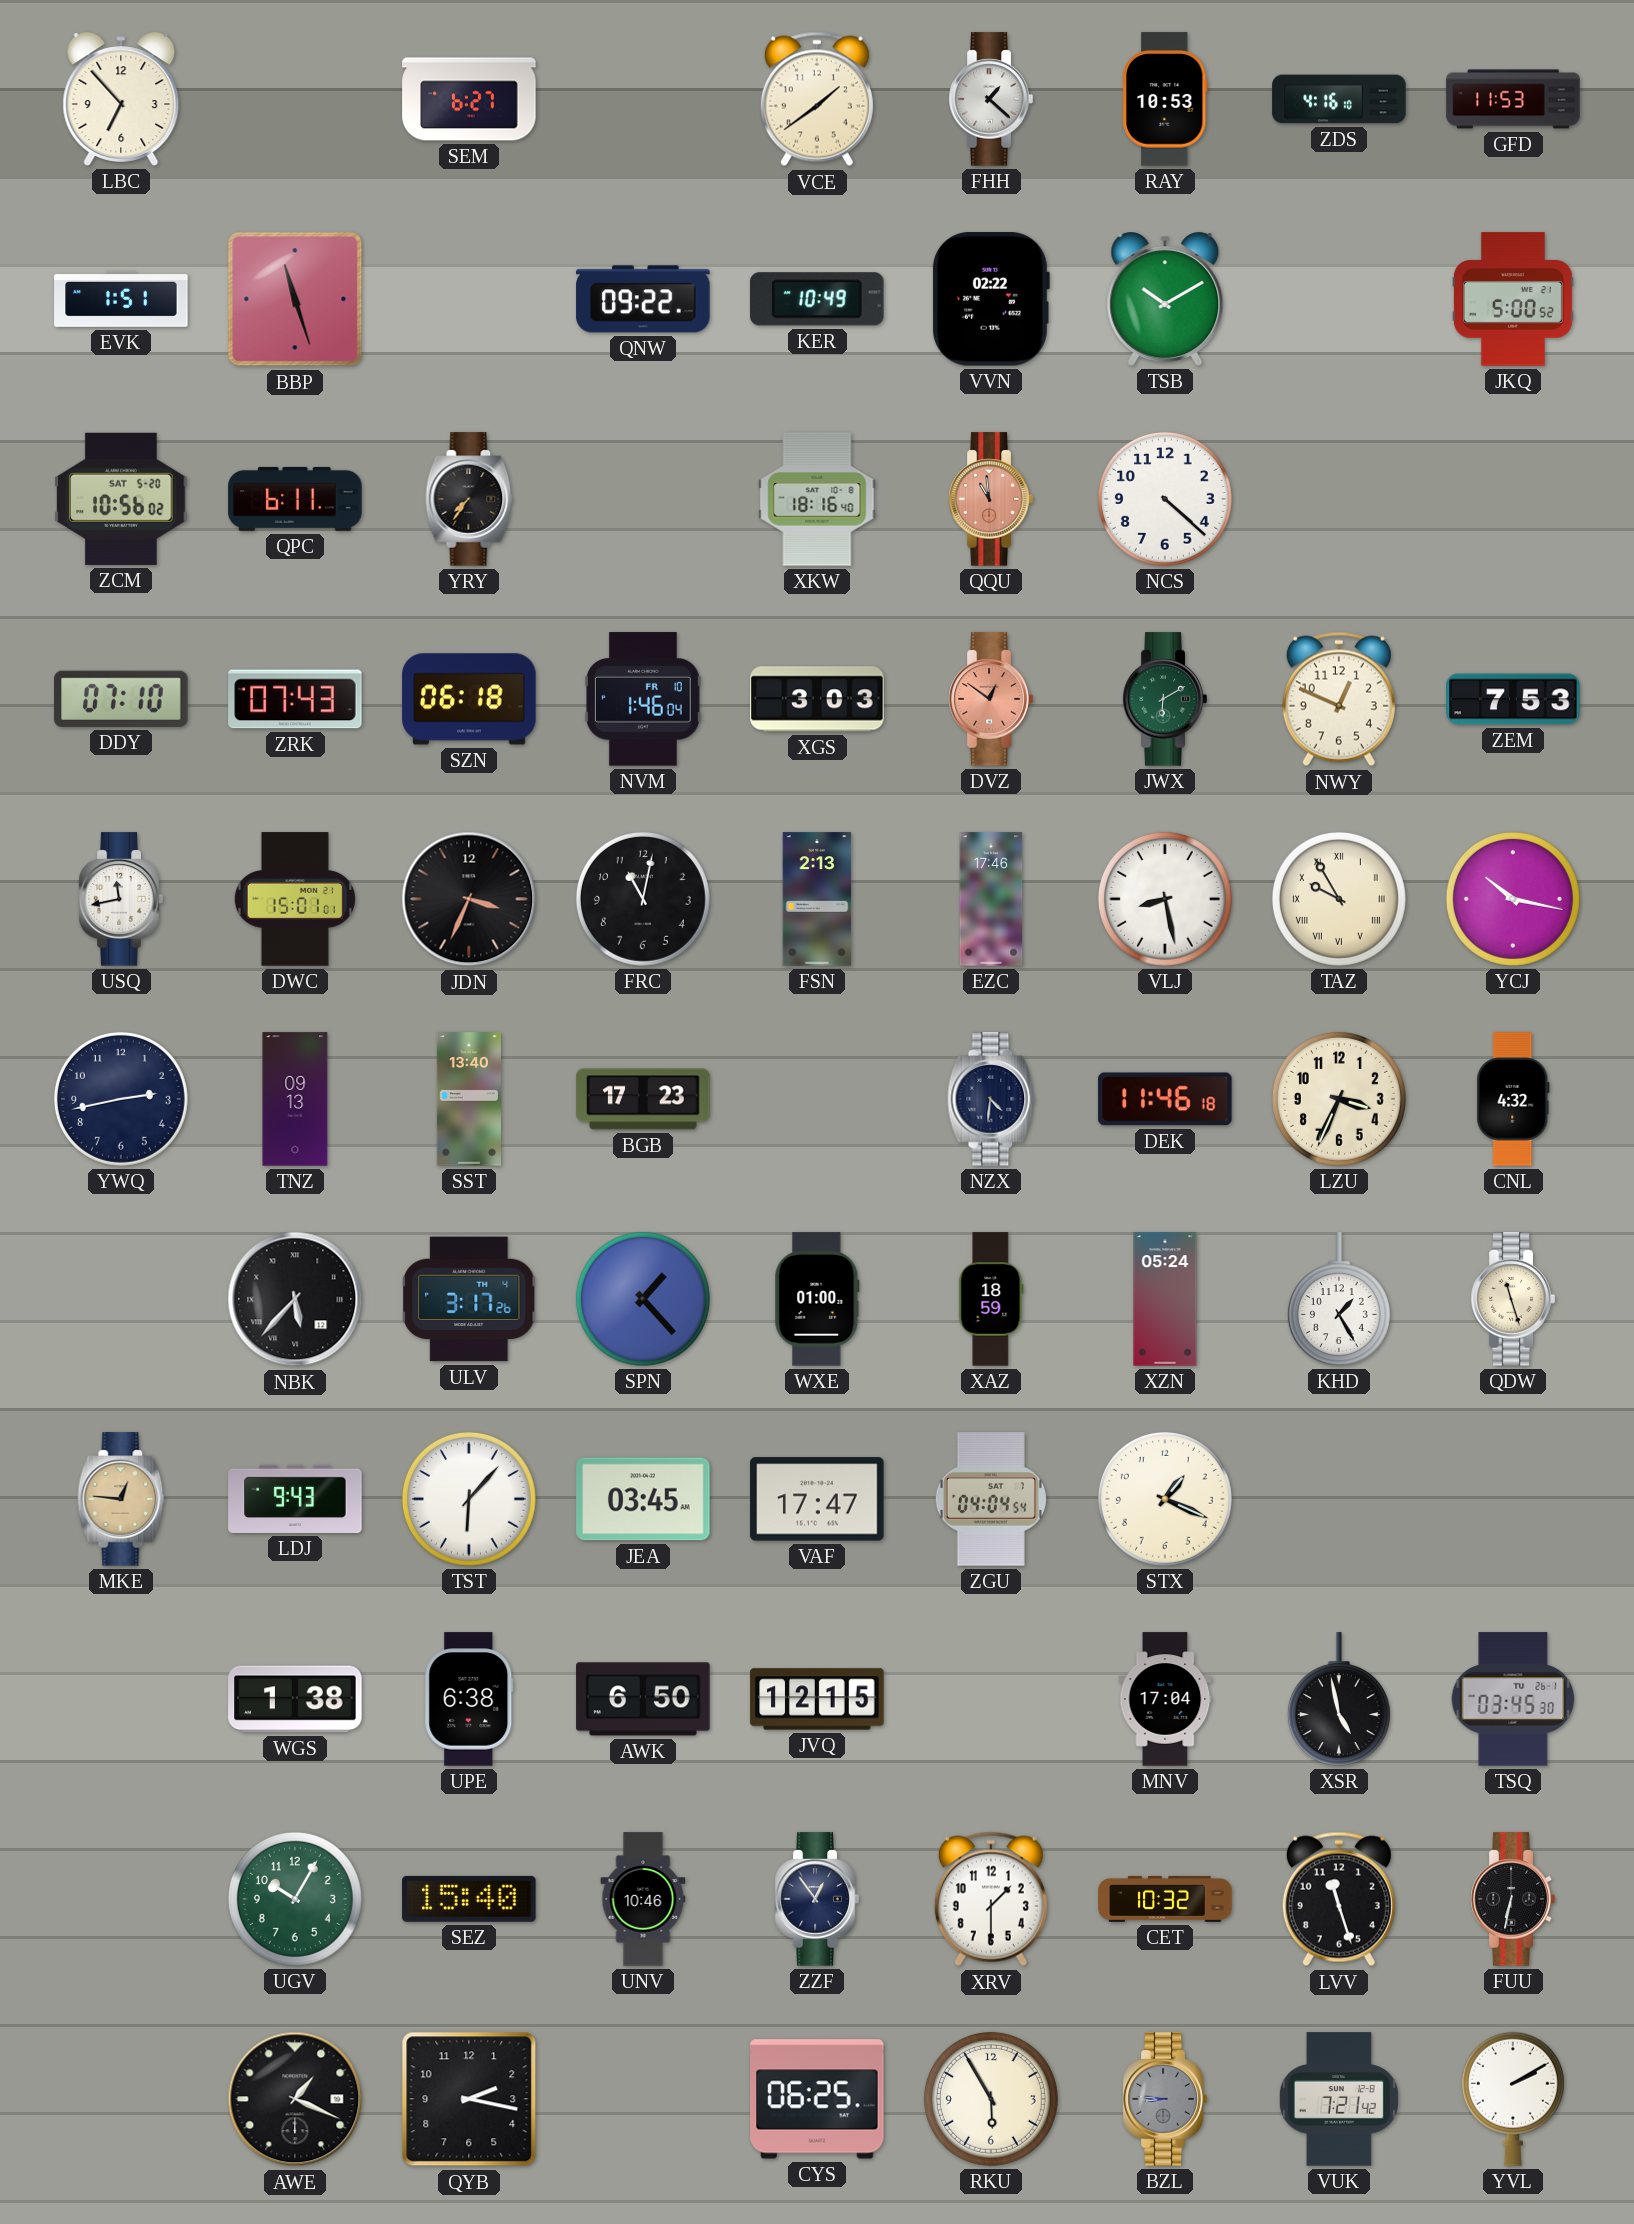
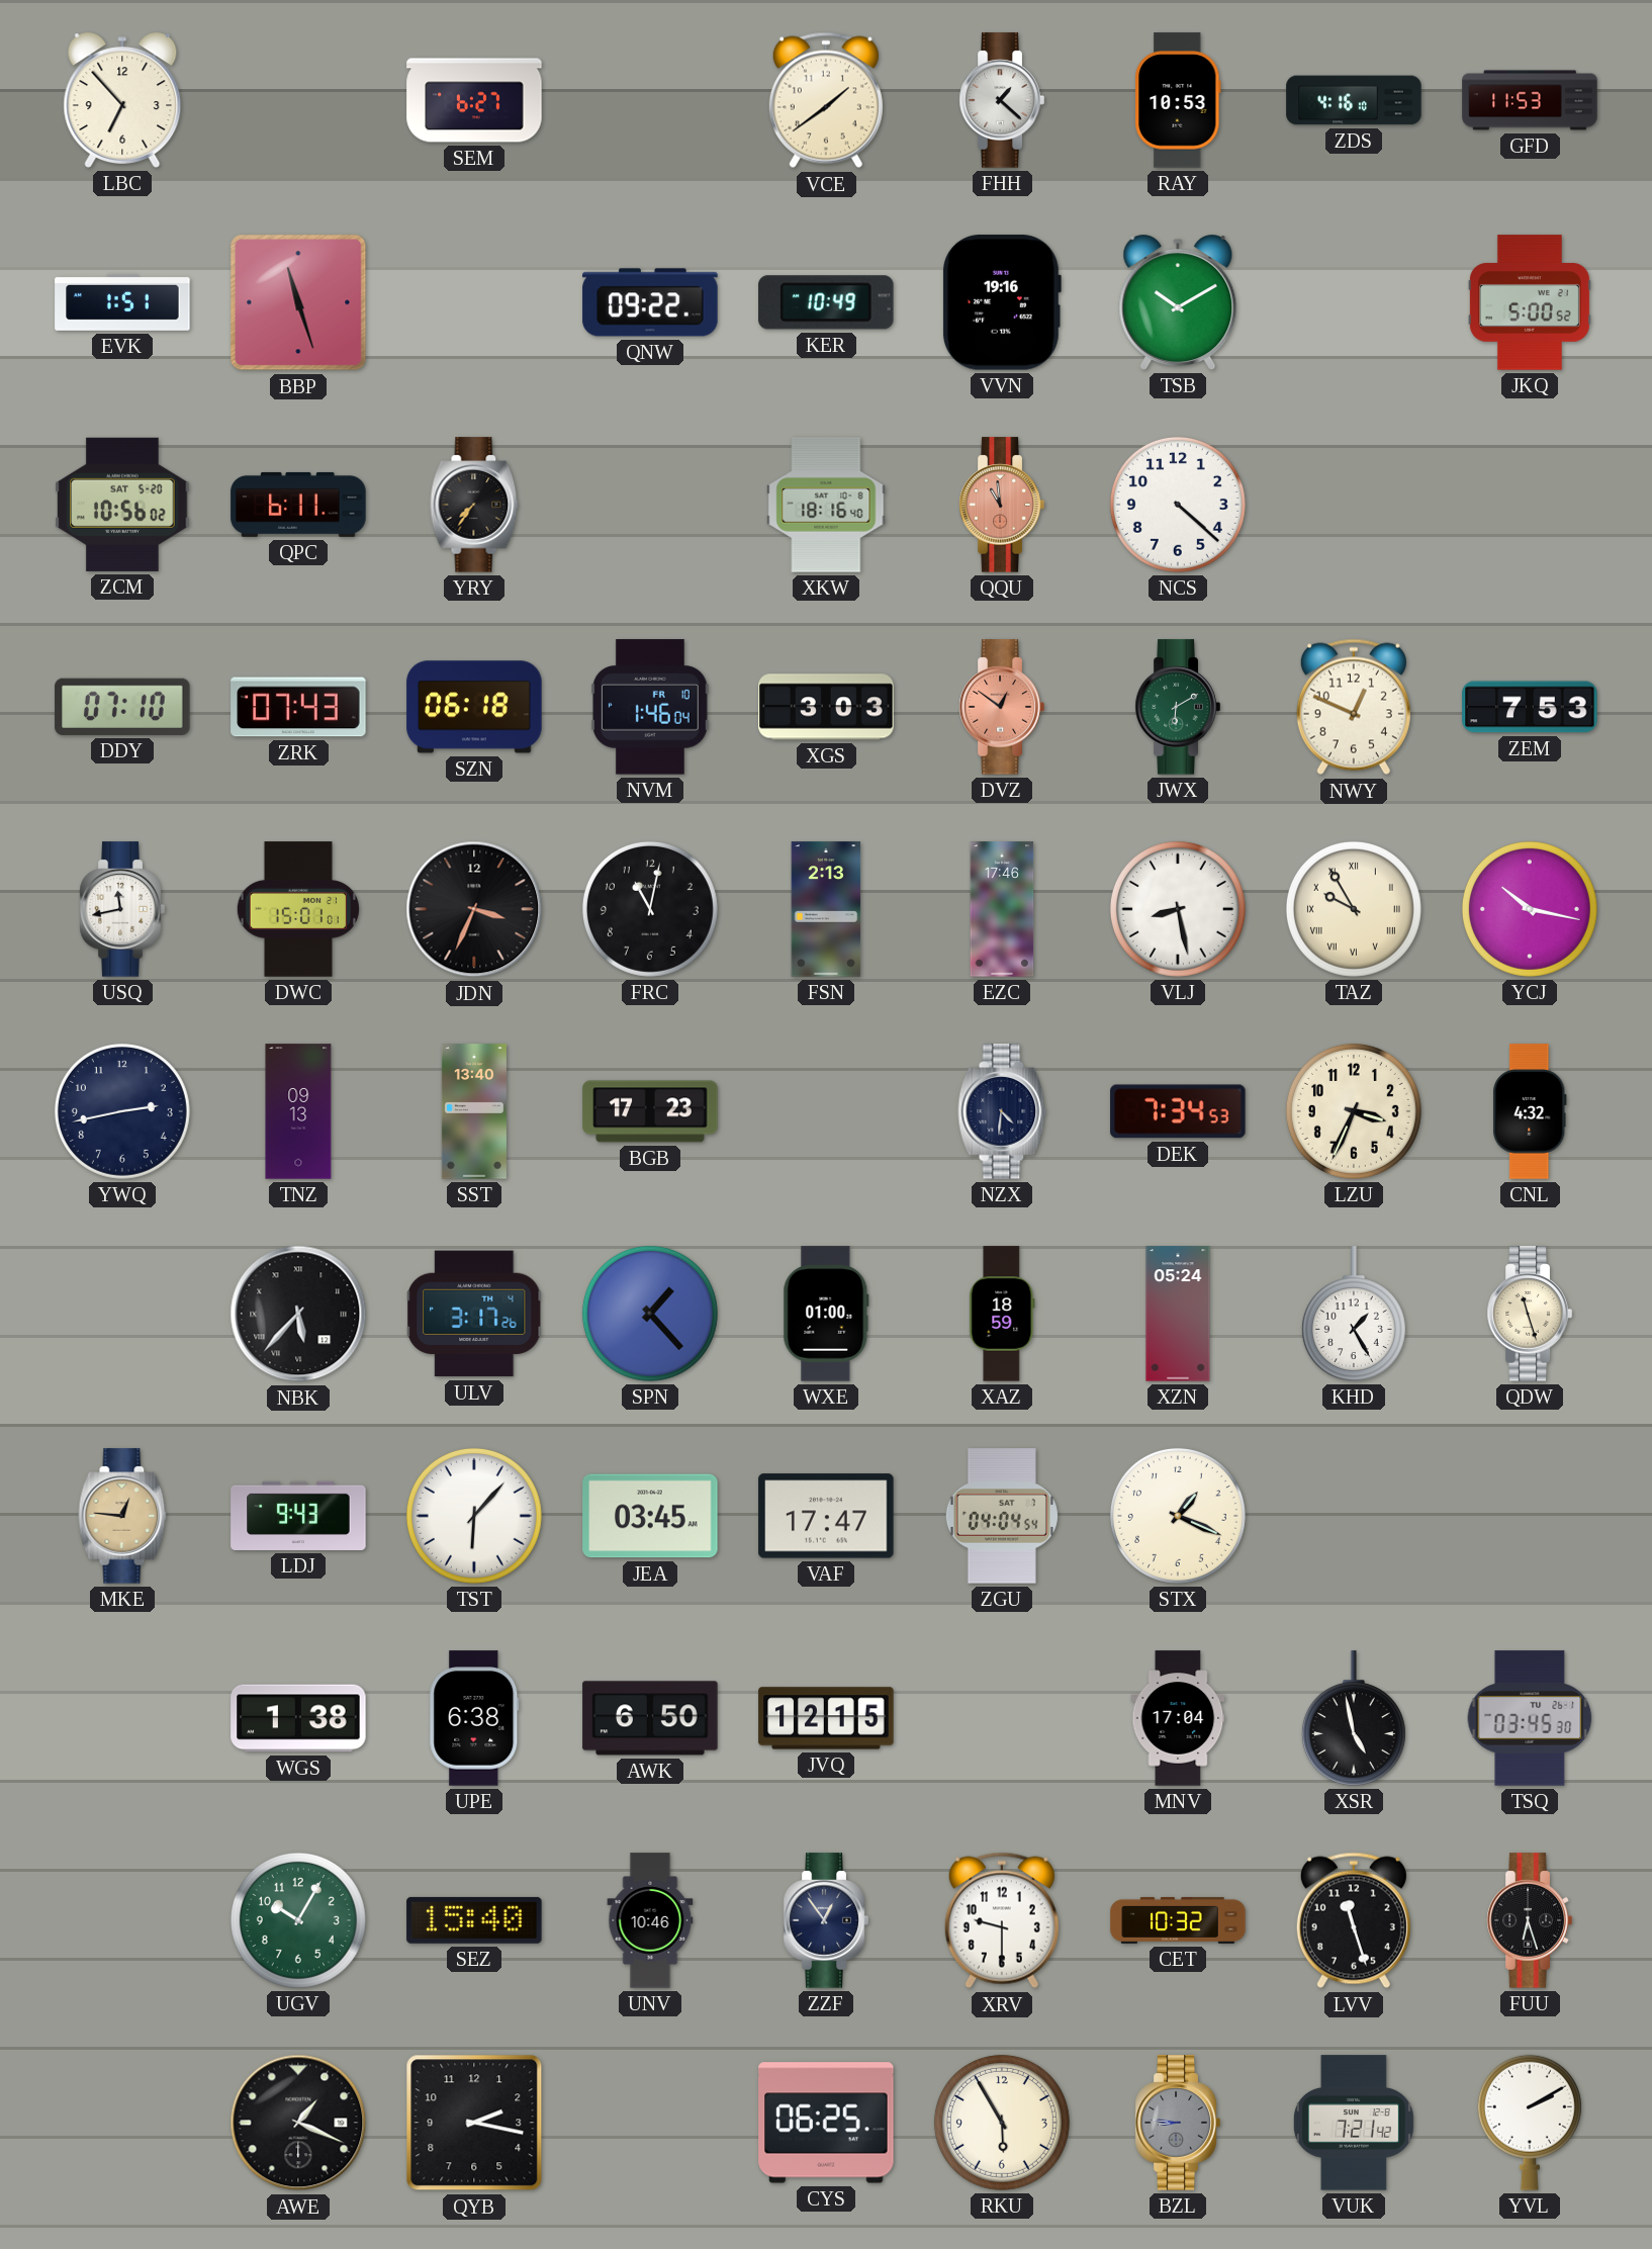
VVN: 02:22 -> 19:16
DEK: 11:46 -> 7:34
XRV: 1:30 -> 9:30
FUU: 6:32 -> 6:27
